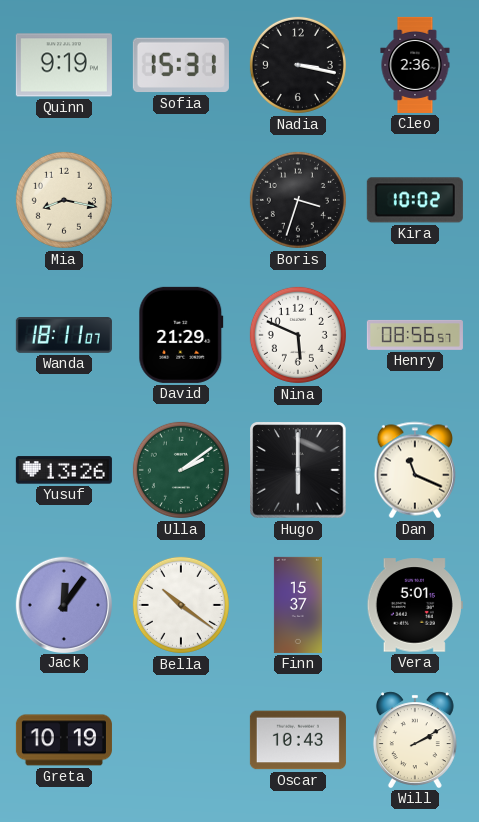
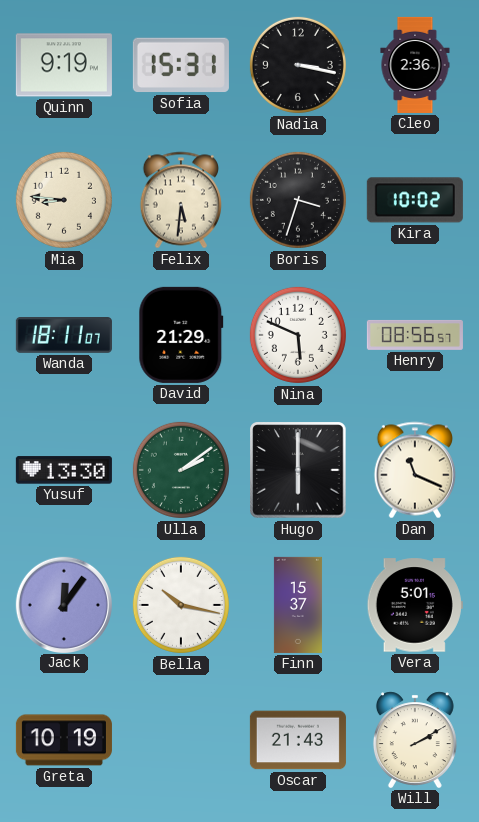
Mia: 8:17 -> 8:46
Felix: none -> 5:31
Yusuf: 13:26 -> 13:30
Bella: 10:21 -> 10:17
Oscar: 10:43 -> 21:43
